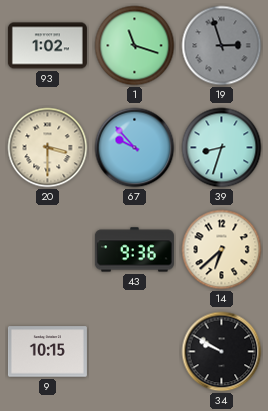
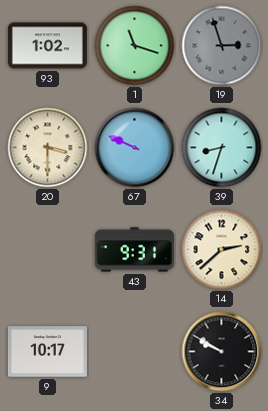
67: 9:53 -> 9:49
43: 9:36 -> 9:31
14: 6:38 -> 2:38
9: 10:15 -> 10:17
